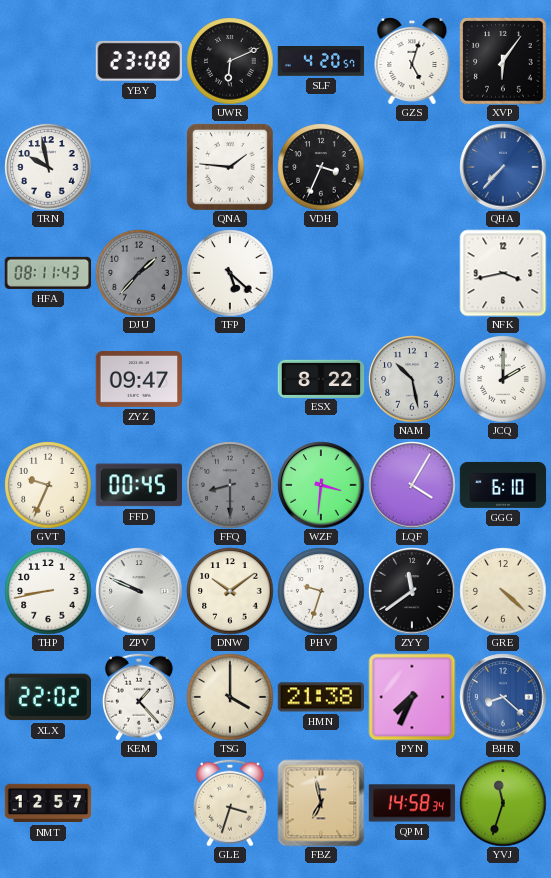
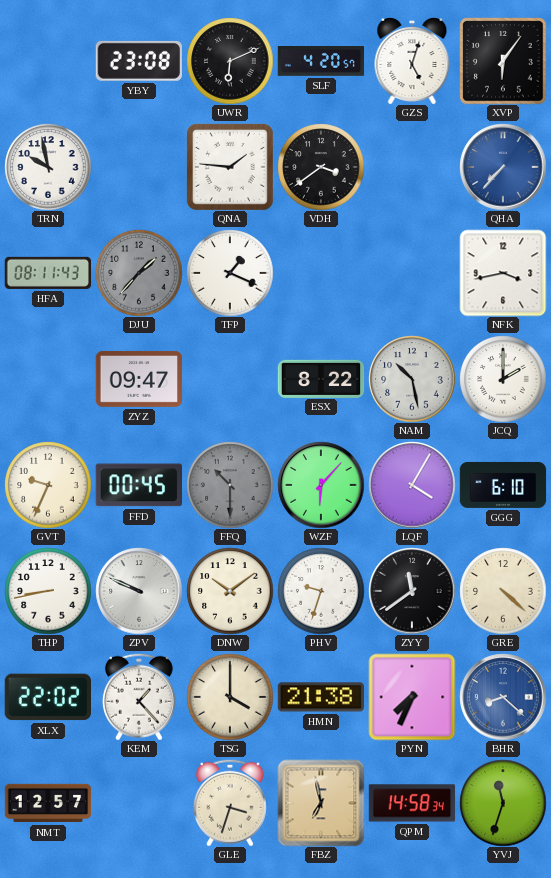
VDH: 3:34 -> 3:39
TFP: 5:22 -> 1:19
FFQ: 8:30 -> 10:30
WZF: 3:31 -> 6:07
